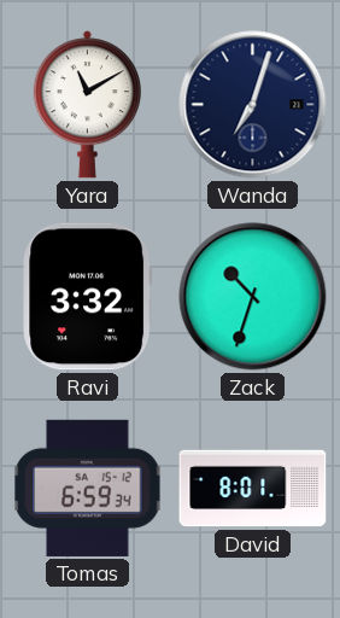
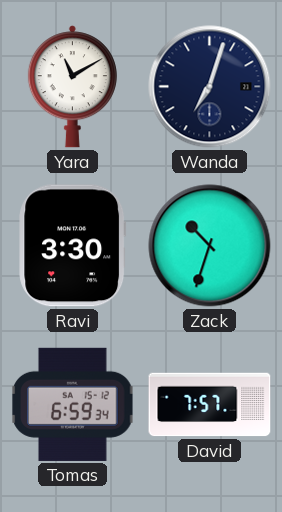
Ravi: 3:32 -> 3:30
David: 8:01 -> 7:57
